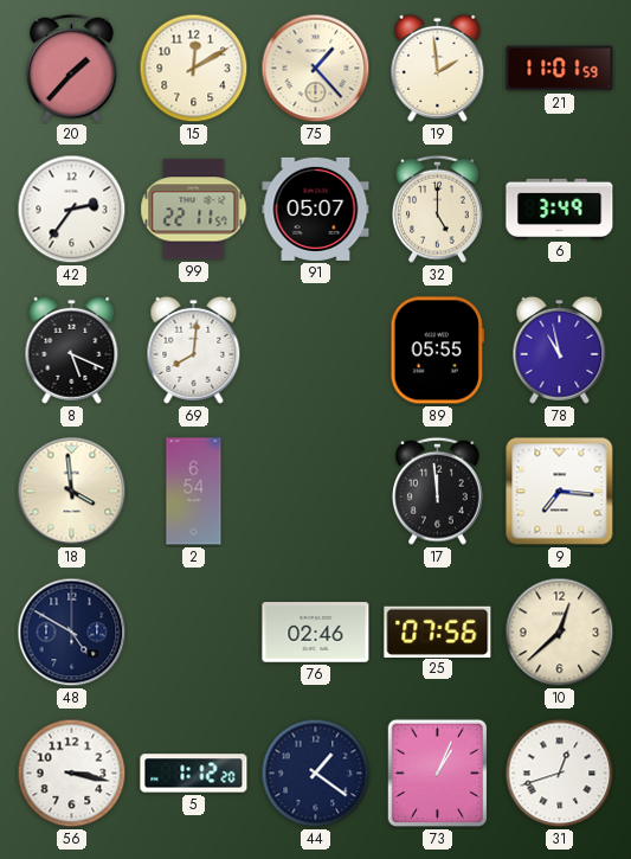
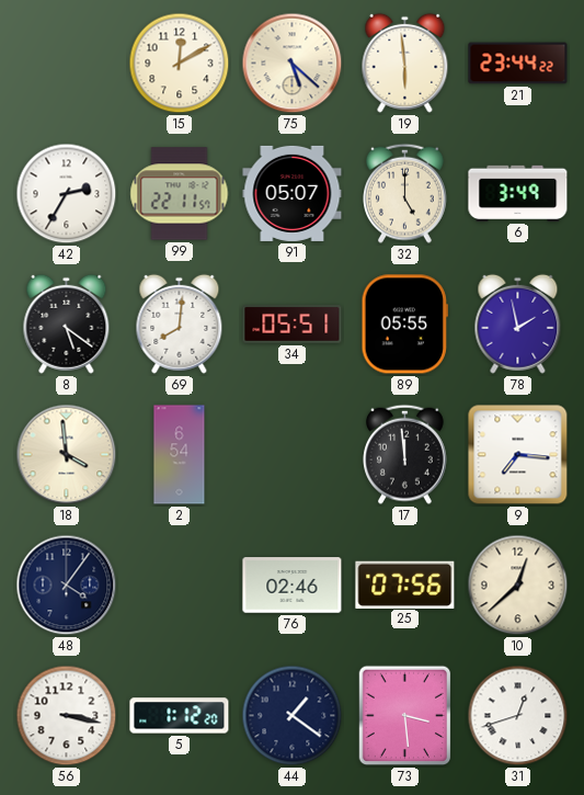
20: 1:37 -> none
75: 1:23 -> 5:22
19: 1:59 -> 5:59
21: 11:01 -> 23:44
42: 2:36 -> 2:35
8: 5:19 -> 5:21
34: none -> 05:51
78: 10:58 -> 1:58
48: 4:50 -> 4:06
73: 1:04 -> 3:29
